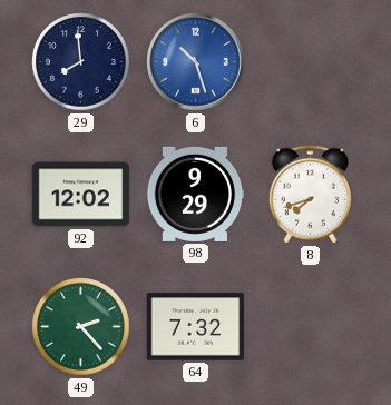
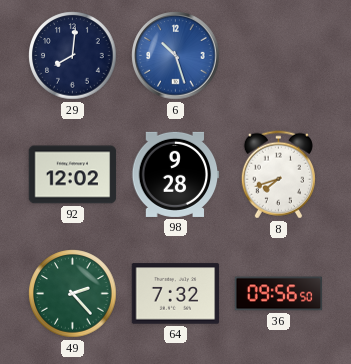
29: 7:59 -> 8:01
98: 9:29 -> 9:28
36: none -> 09:56
